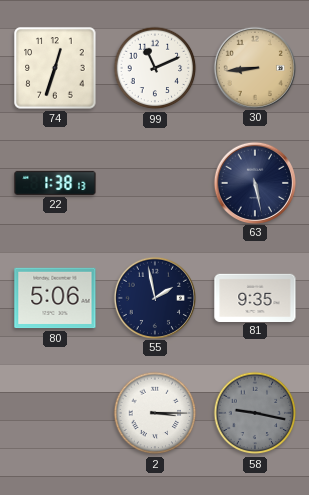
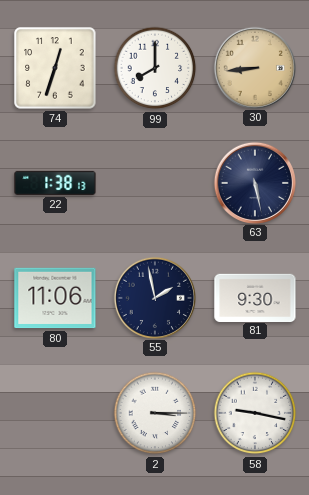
99: 11:11 -> 8:00
80: 5:06 -> 11:06
81: 9:35 -> 9:30
58 dial: grey -> white
